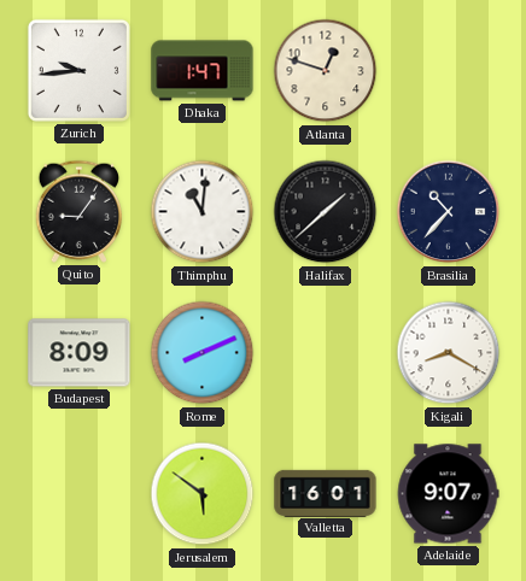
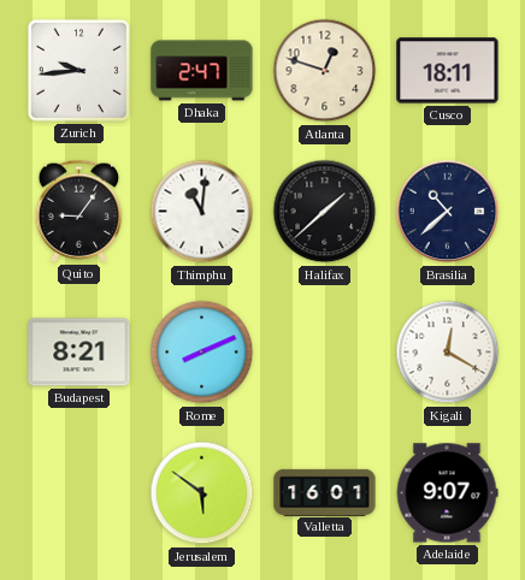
Dhaka: 1:47 -> 2:47
Cusco: none -> 18:11
Brasilia: 10:37 -> 10:38
Budapest: 8:09 -> 8:21
Kigali: 8:20 -> 12:20
